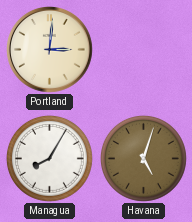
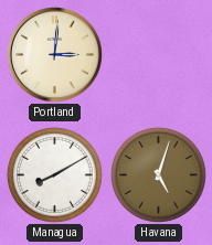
Managua: 8:05 -> 8:10
